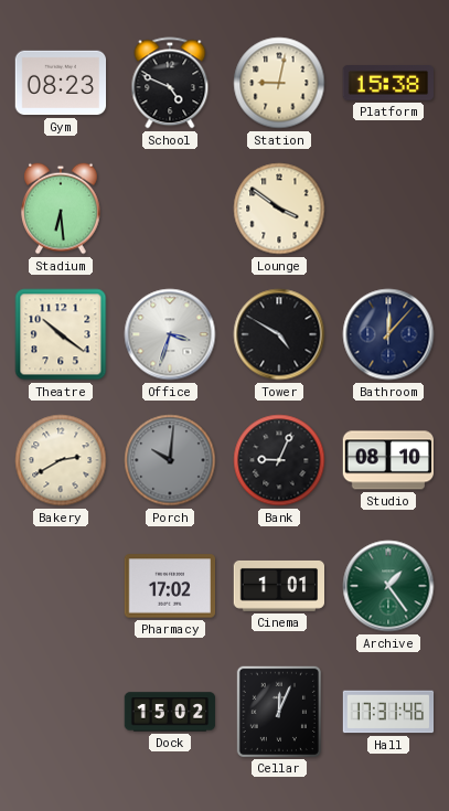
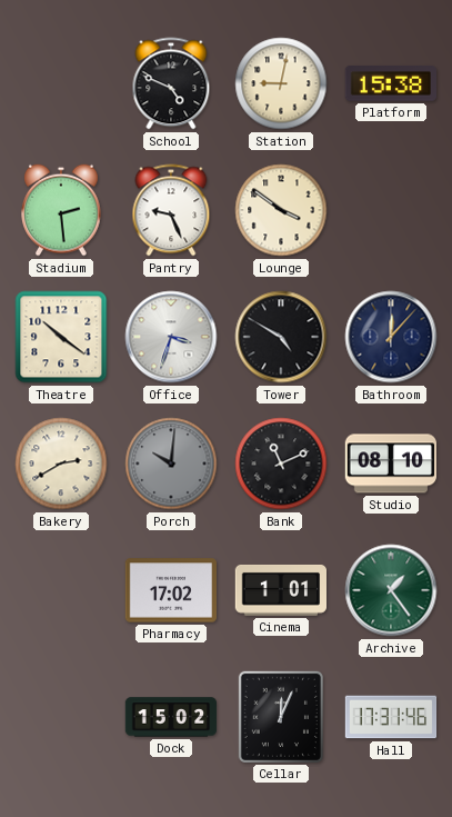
Gym: 08:23 -> none
Stadium: 6:29 -> 2:29
Pantry: none -> 9:26
Bank: 9:04 -> 11:11
